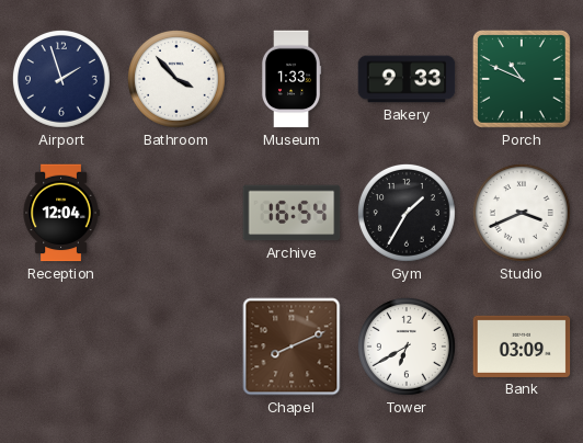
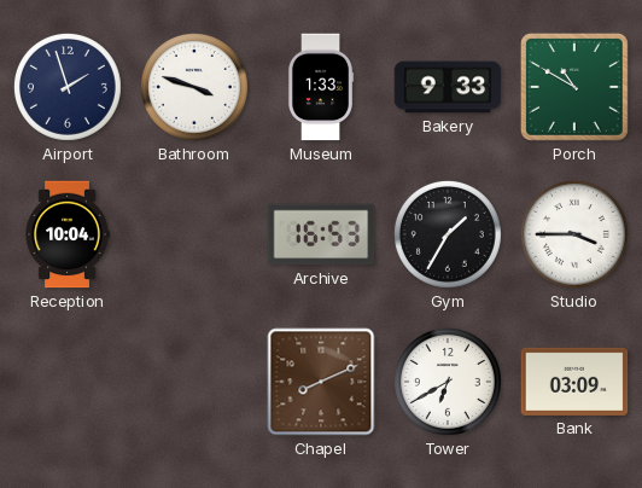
Bathroom: 3:53 -> 3:48
Porch: 10:49 -> 10:50
Reception: 12:04 -> 10:04
Archive: 16:54 -> 16:53
Studio: 3:41 -> 3:45
